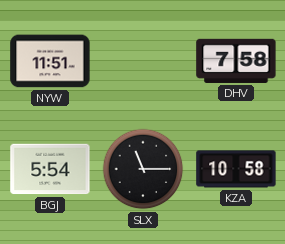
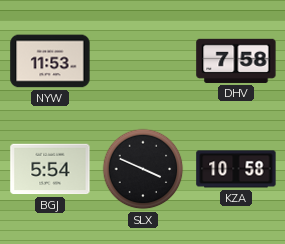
NYW: 11:51 -> 11:53
SLX: 11:15 -> 3:49
